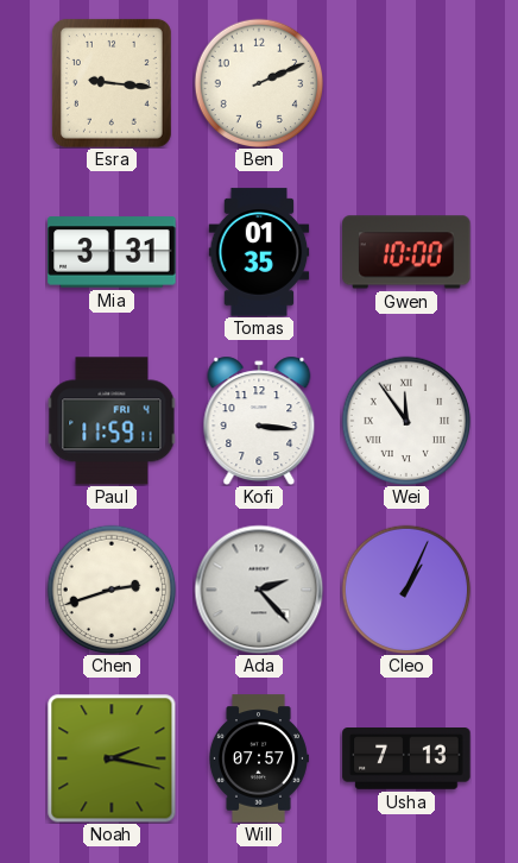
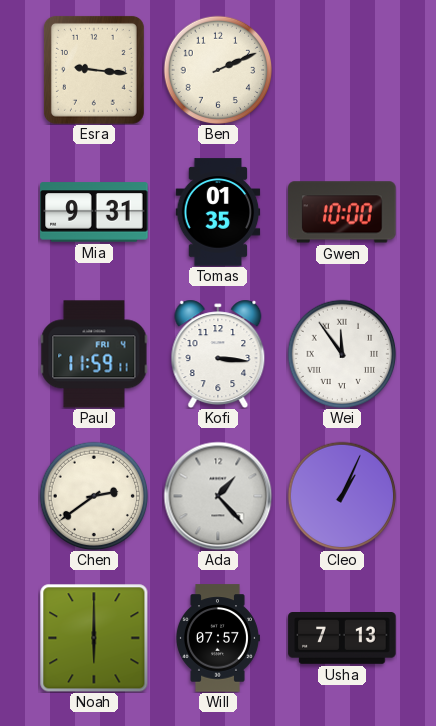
Mia: 3:31 -> 9:31
Chen: 2:42 -> 2:39
Ada: 2:23 -> 1:23
Noah: 2:17 -> 6:00
